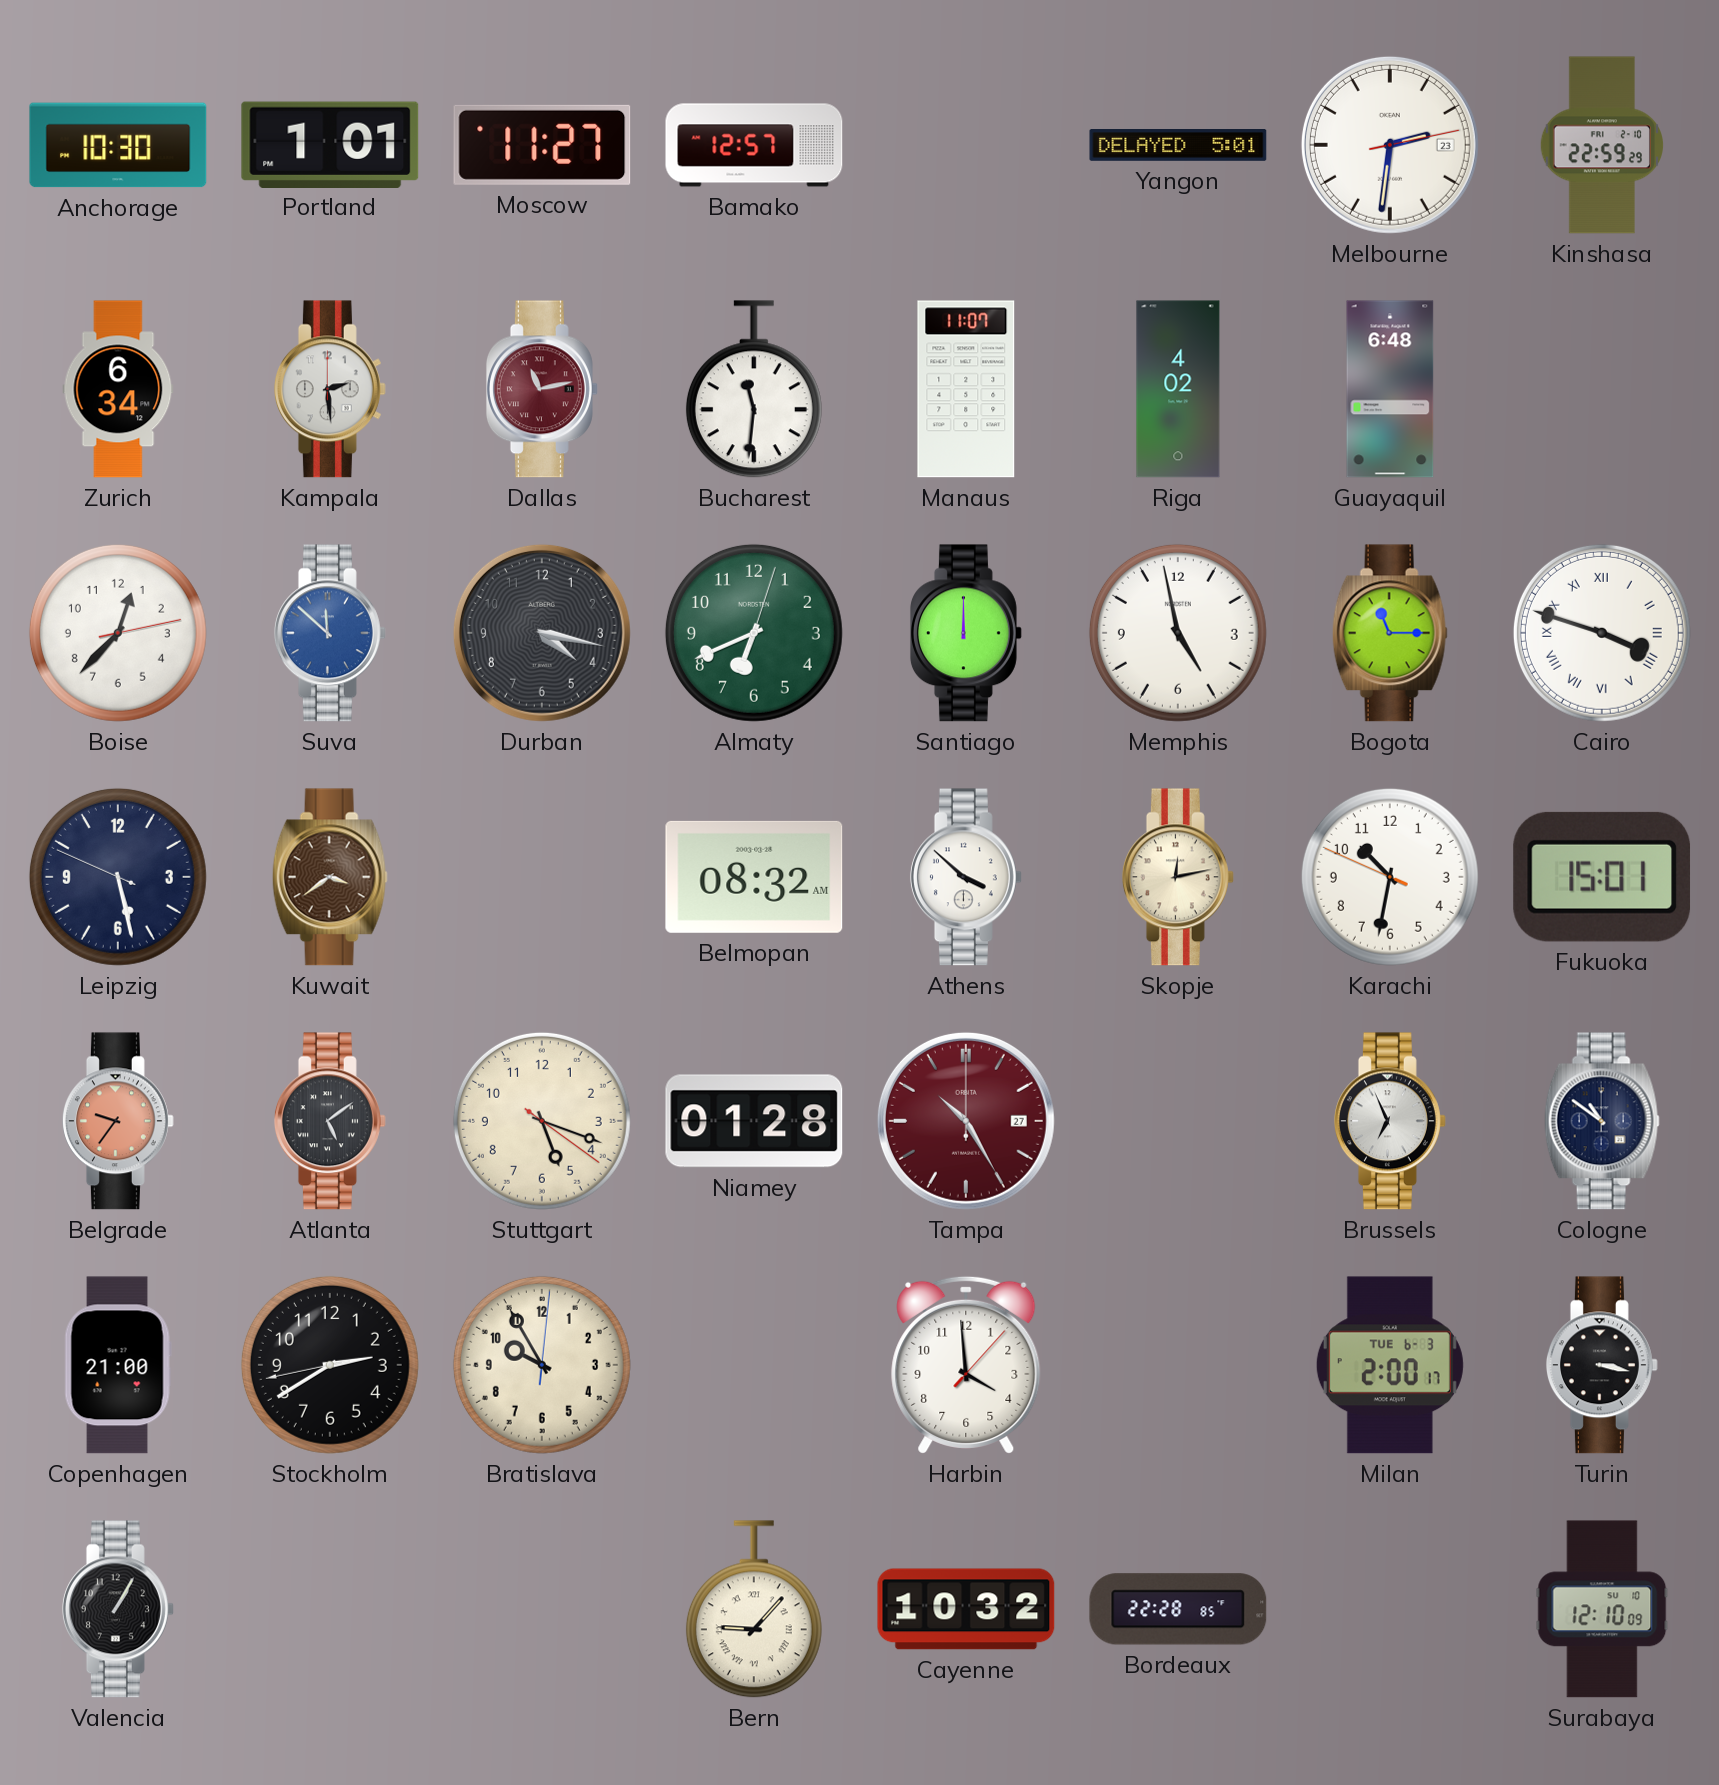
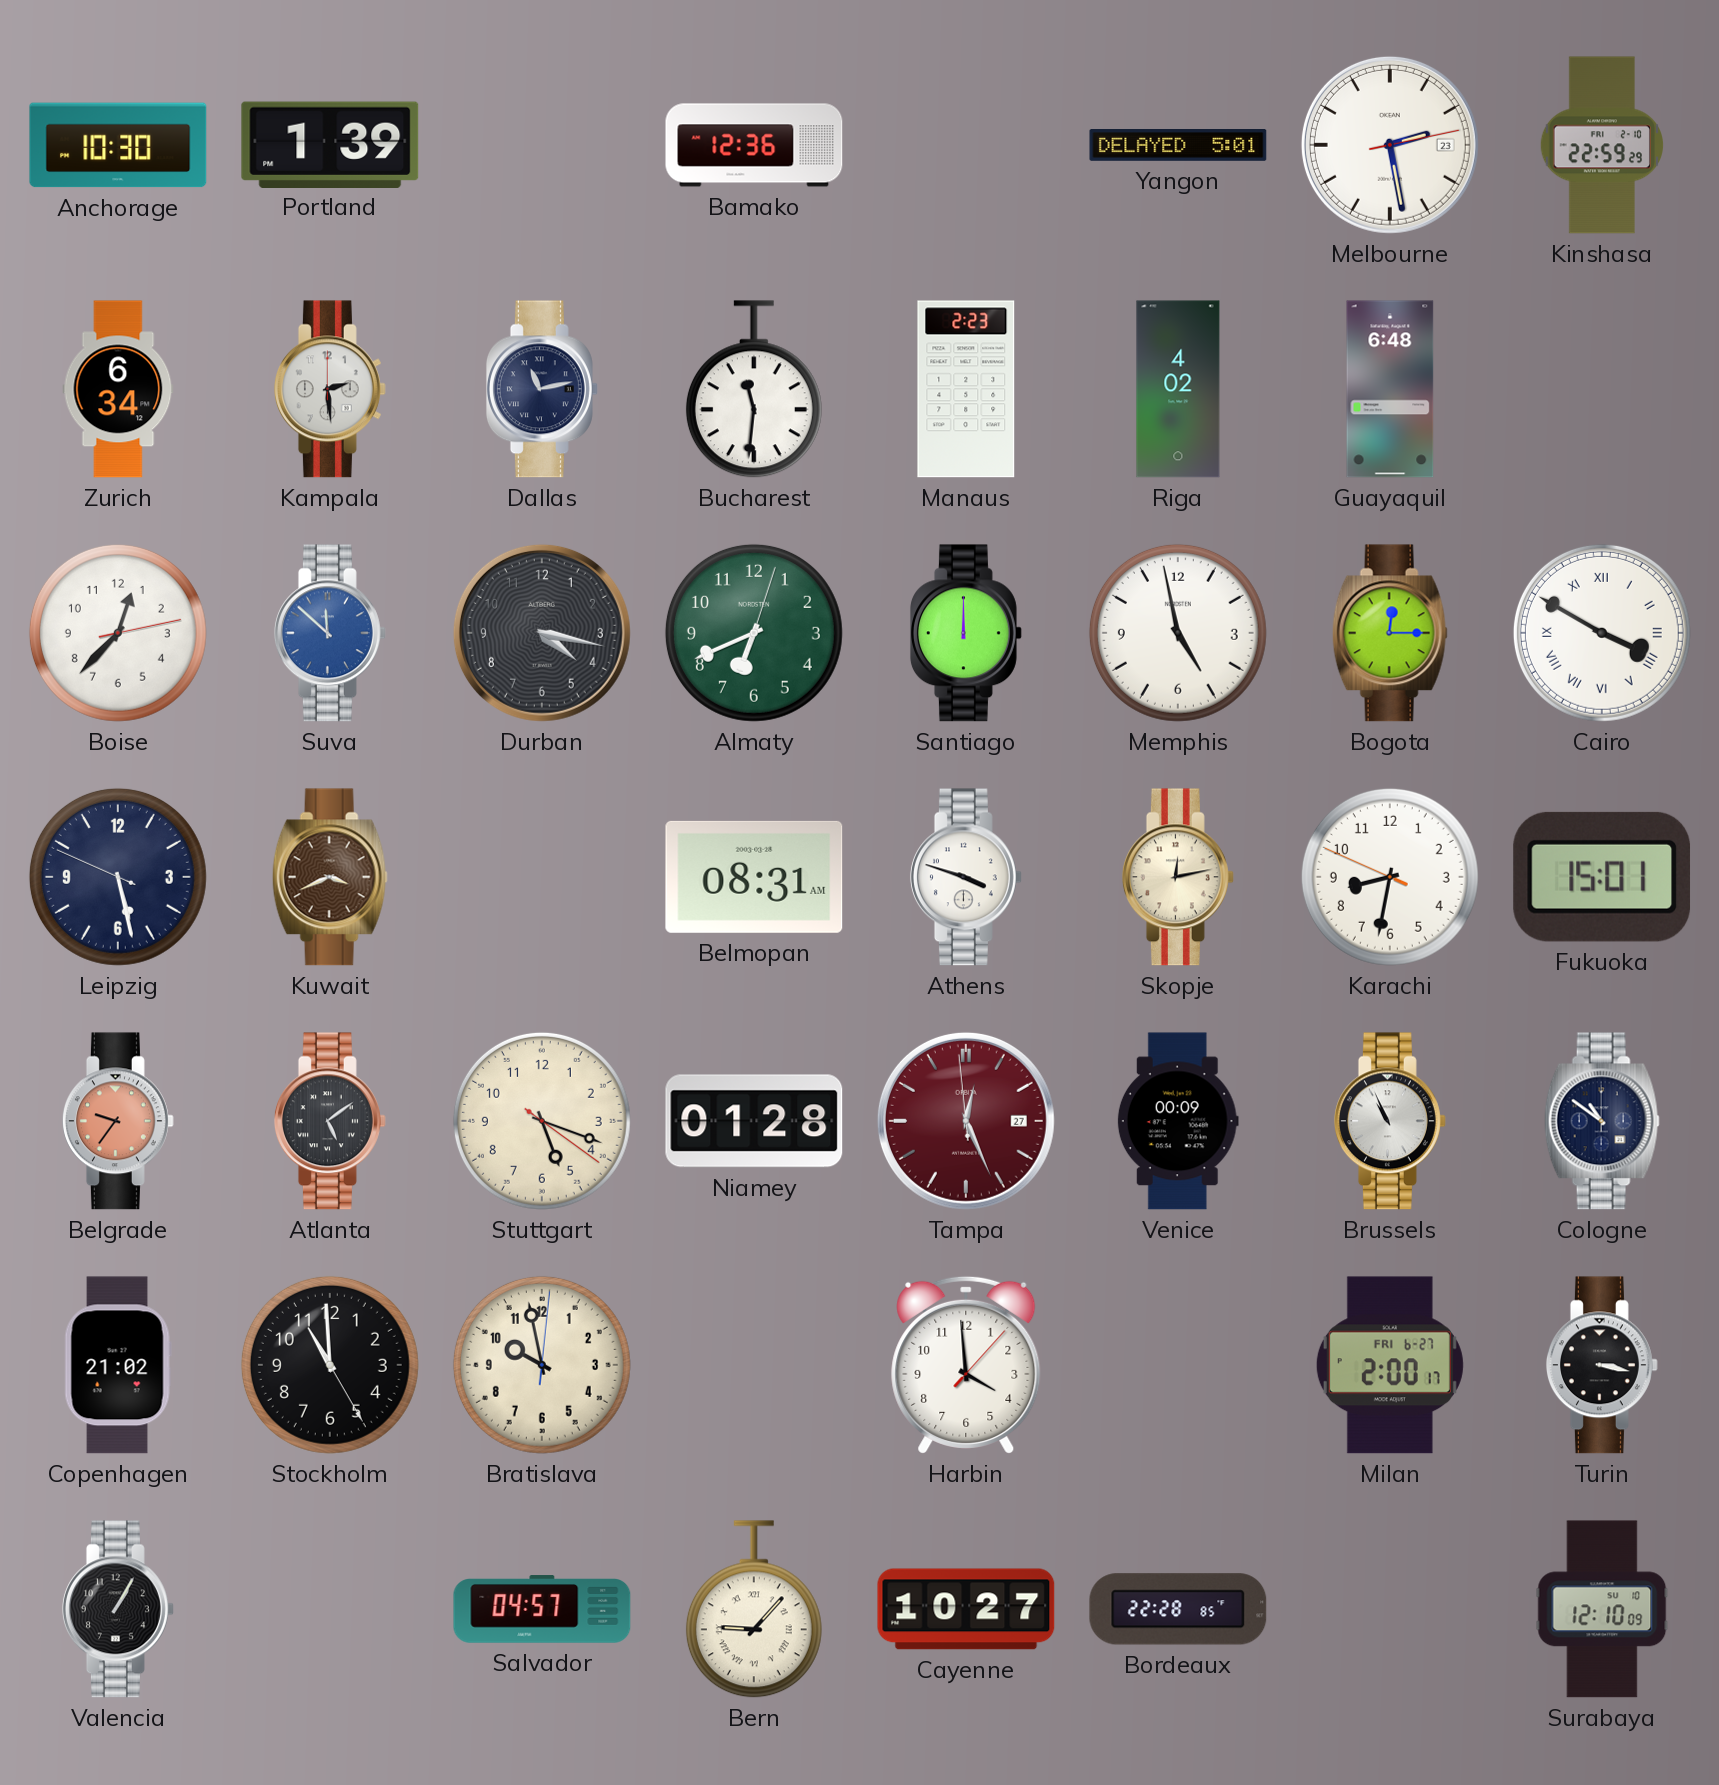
Portland: 1:01 -> 1:39
Moscow: 11:27 -> none
Bamako: 12:57 -> 12:36
Melbourne: 2:31 -> 2:28
Dallas dial: burgundy -> navy
Manaus: 11:07 -> 2:23
Bogota: 11:15 -> 12:15
Cairo: 3:48 -> 3:50
Kuwait: 3:39 -> 3:41
Belmopan: 08:32 -> 08:31
Athens: 3:52 -> 3:48
Karachi: 10:31 -> 8:31
Tampa: 10:25 -> 12:25
Venice: none -> 00:09
Brussels: 6:56 -> 10:56
Copenhagen: 21:00 -> 21:02
Stockholm: 2:39 -> 10:59
Bratislava: 9:55 -> 9:58
Milan date: TUE 6-3 -> FRI 6-27
Salvador: none -> 04:57
Cayenne: 10:32 -> 10:27
